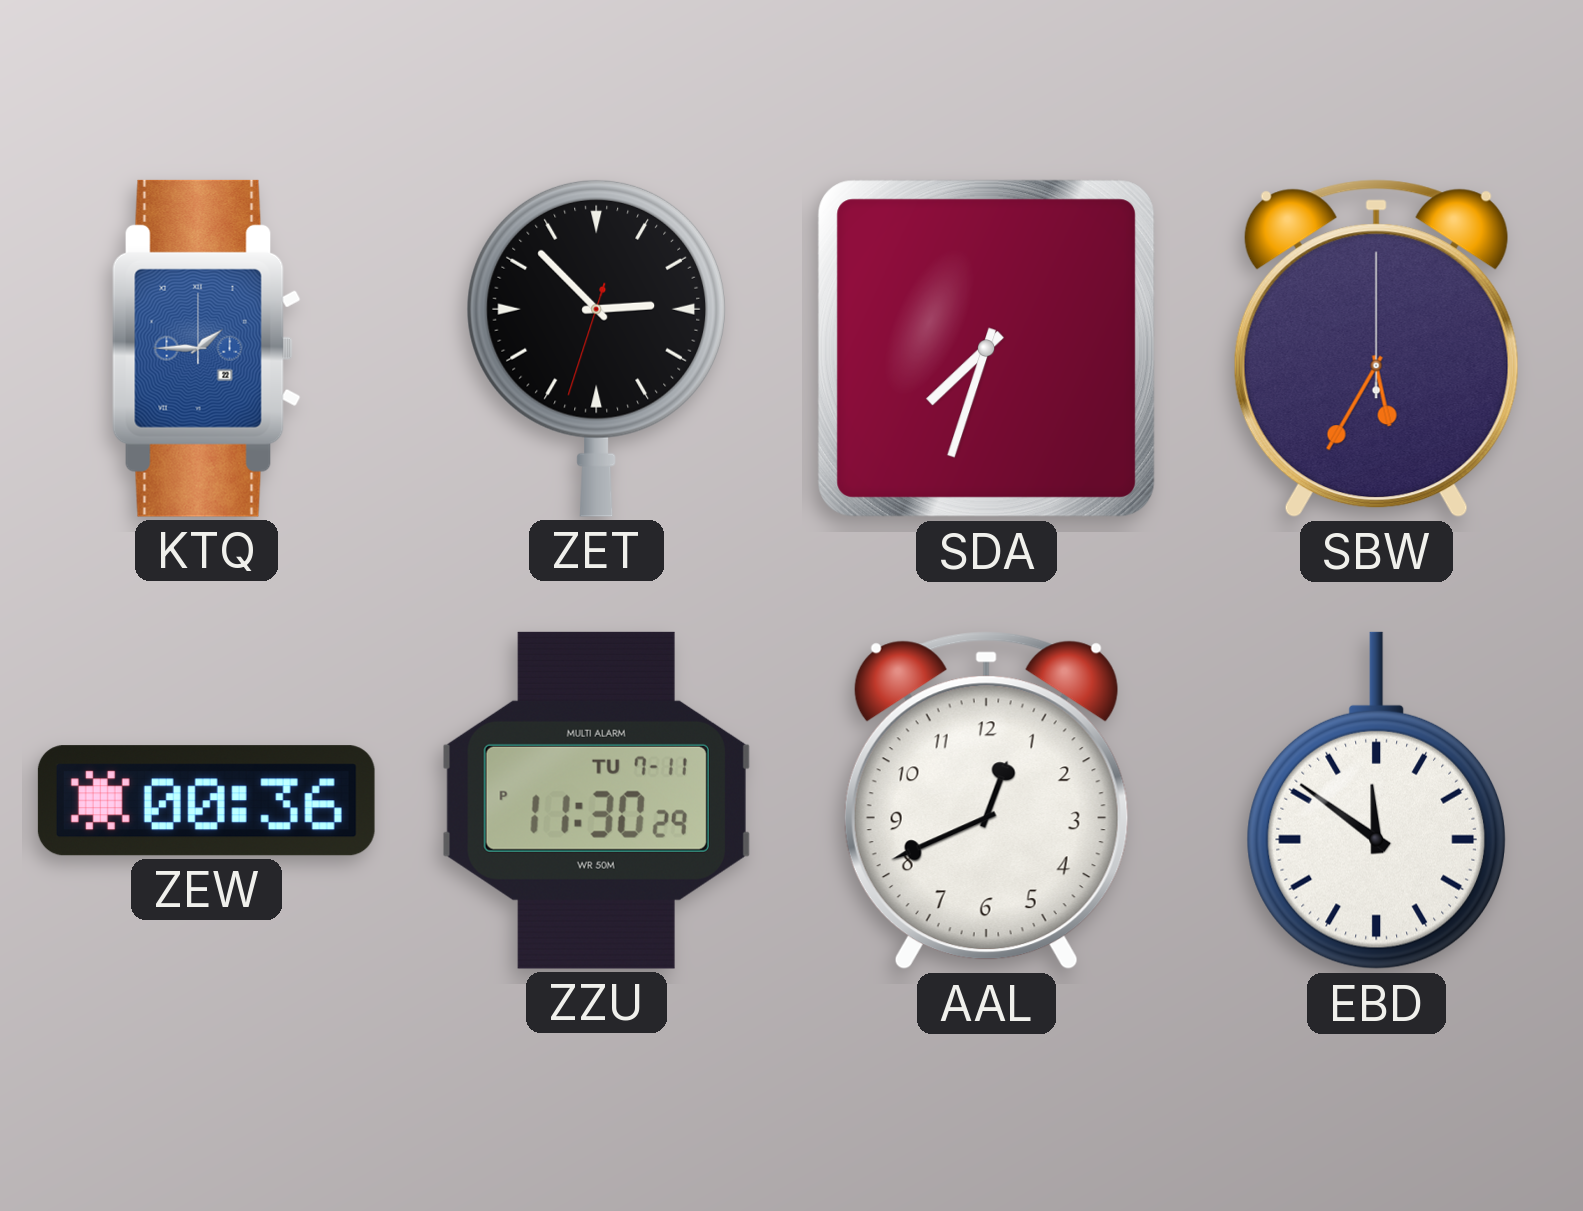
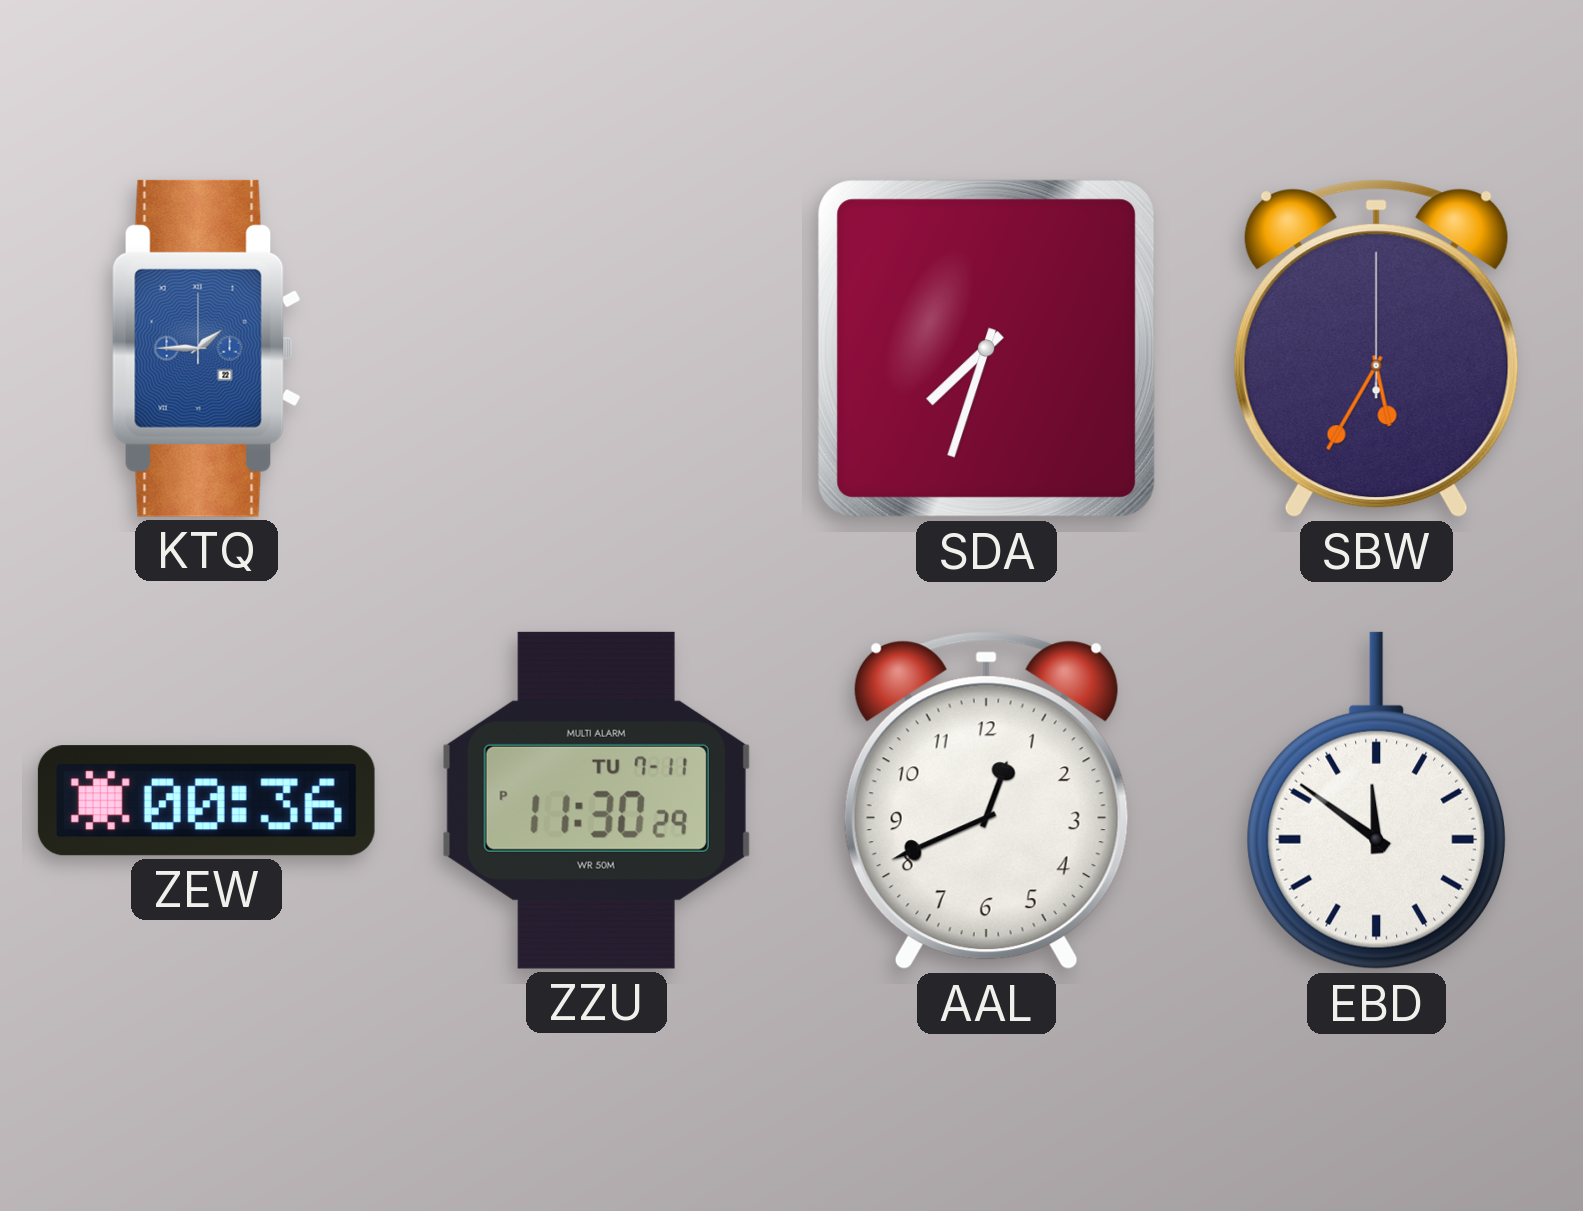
ZET: 2:52 -> none
